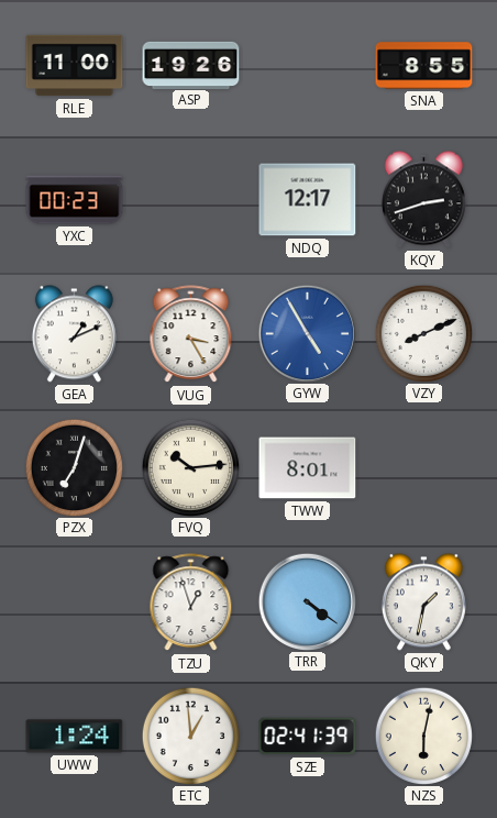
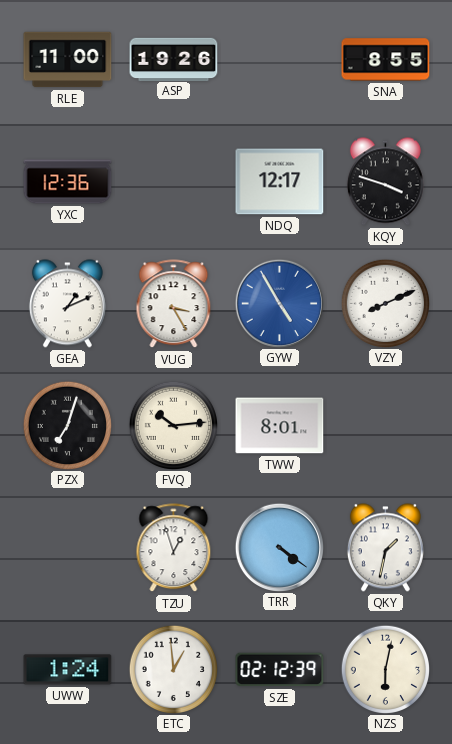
YXC: 00:23 -> 12:36
KQY: 2:42 -> 3:48
SZE: 02:41 -> 02:12
